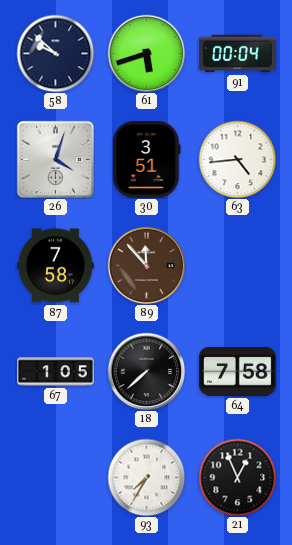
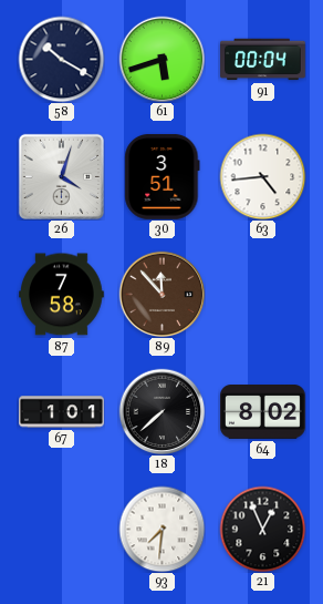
58: 9:52 -> 10:20
67: 1:05 -> 1:01
64: 7:58 -> 8:02
93: 7:35 -> 7:31
